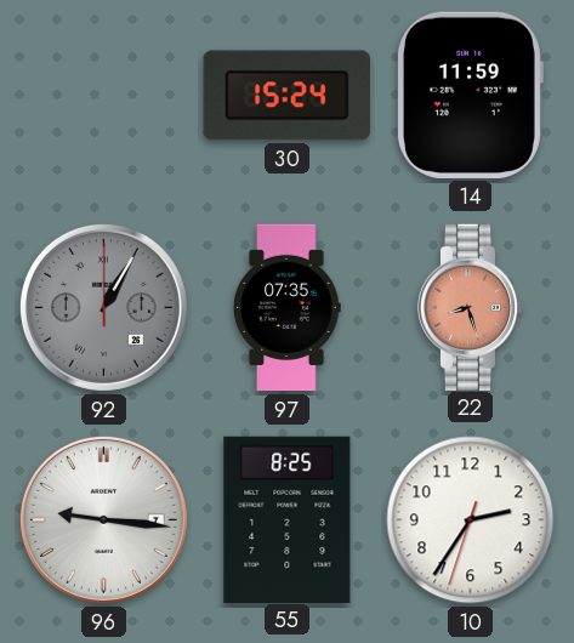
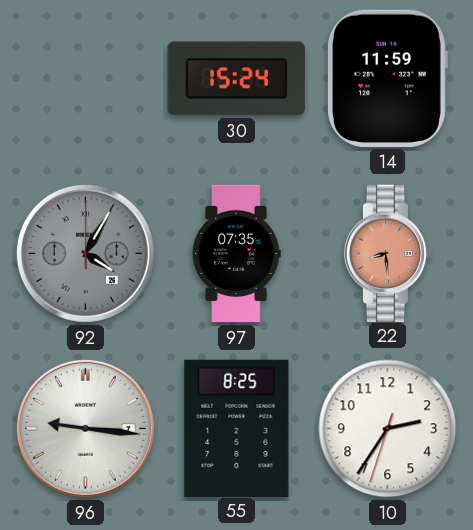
92: 1:05 -> 4:05
22: 8:27 -> 8:29
